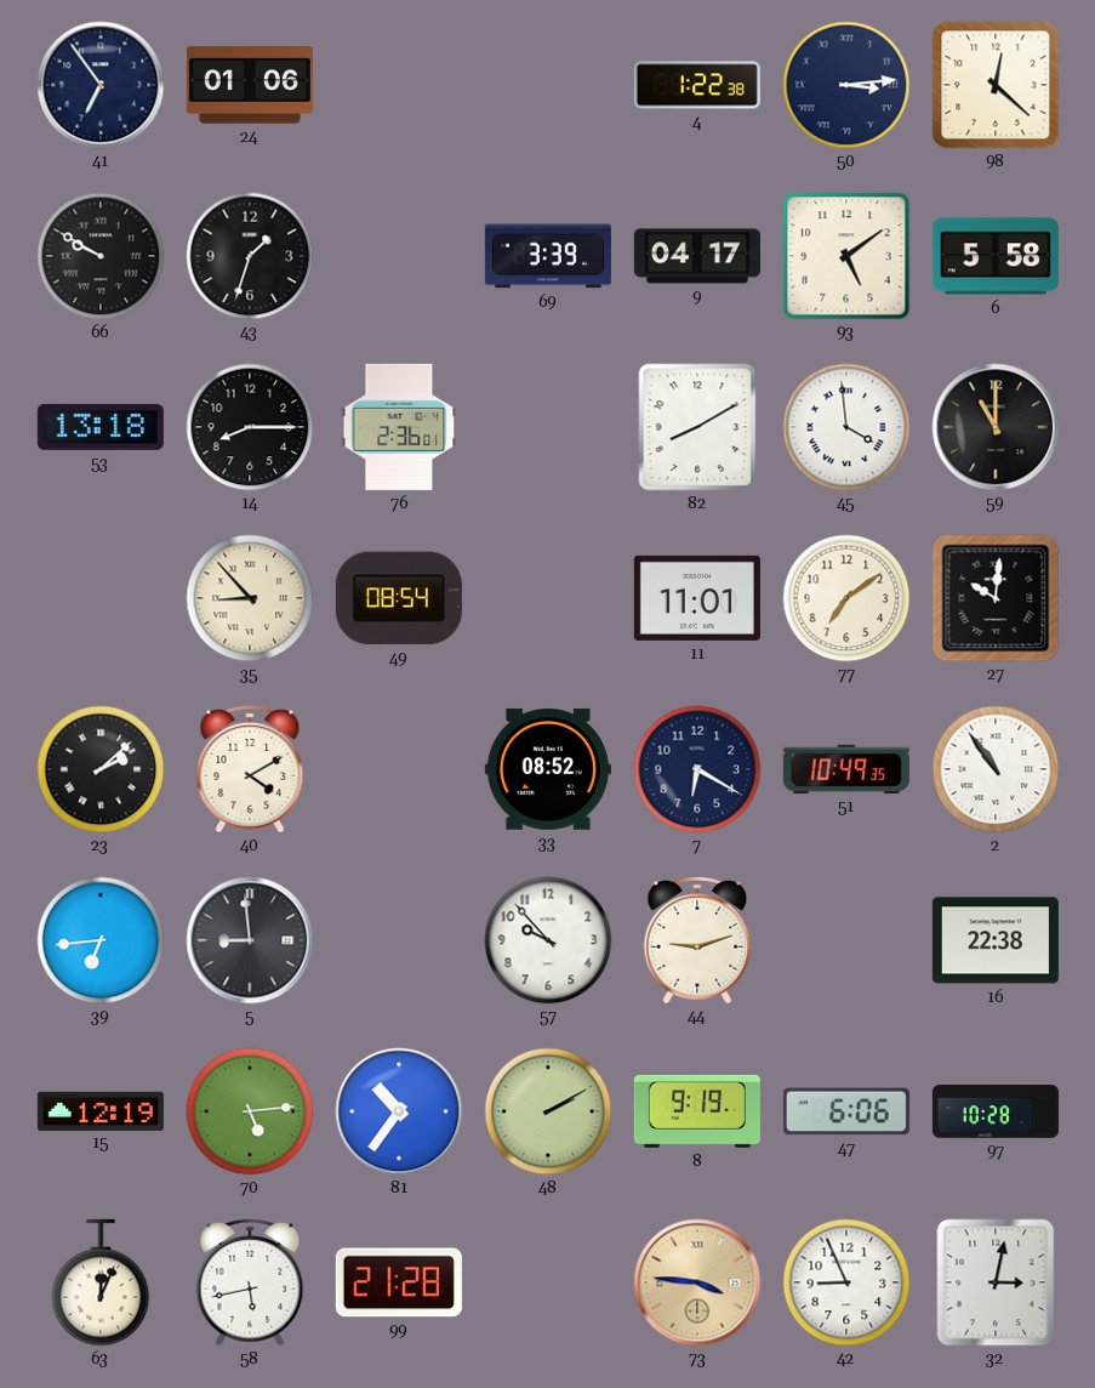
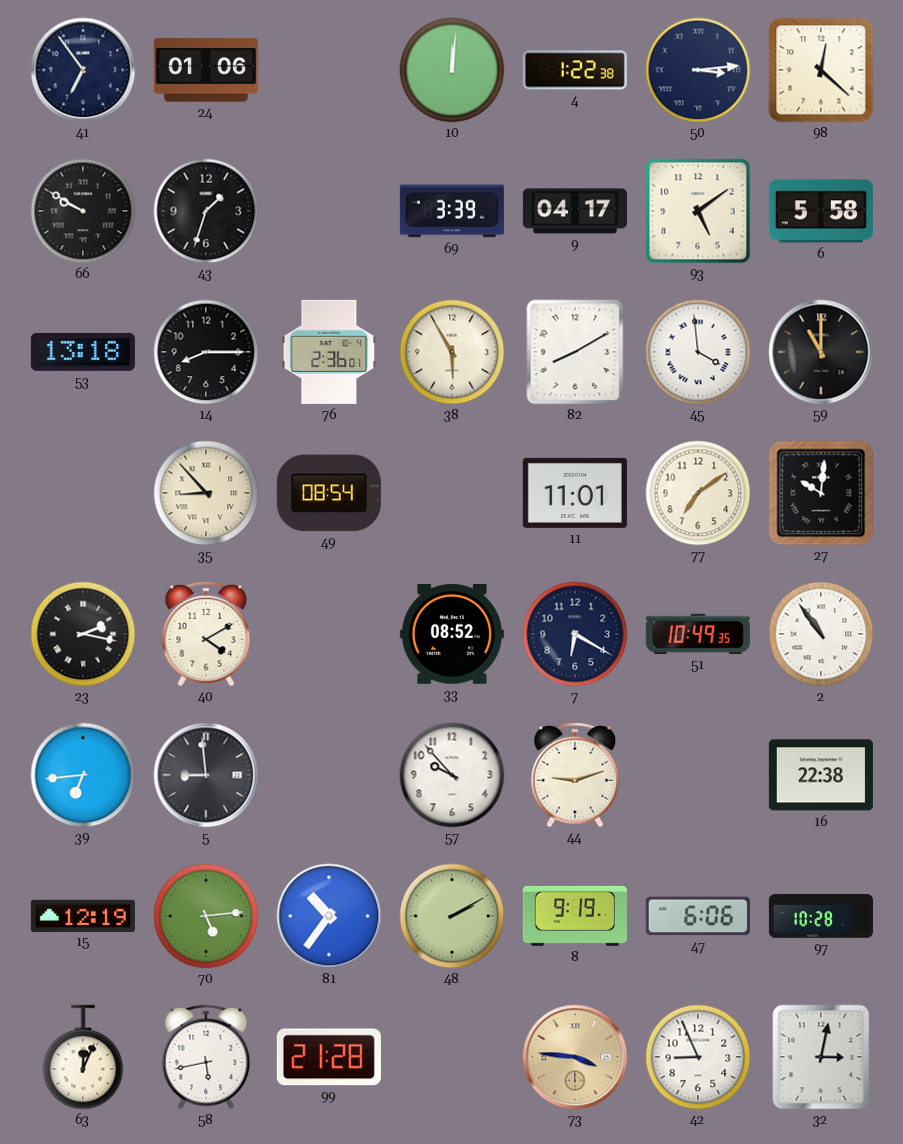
10: none -> 12:01
38: none -> 5:55
23: 2:08 -> 2:17
